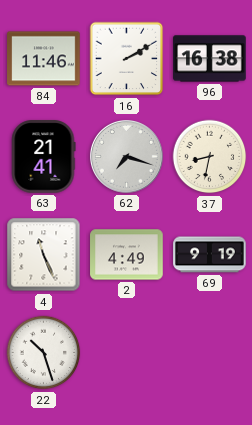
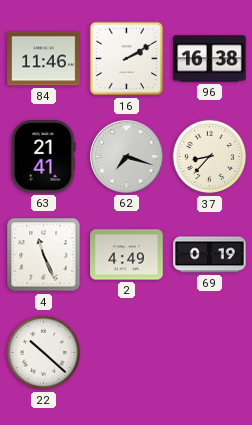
37: 8:32 -> 8:37
69: 9:19 -> 0:19
22: 10:27 -> 10:22
